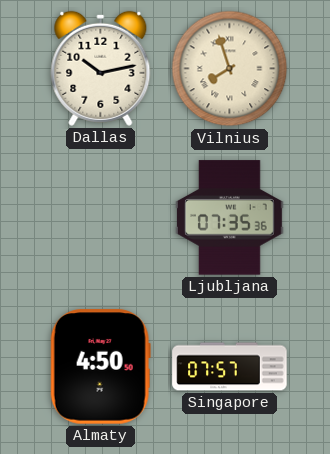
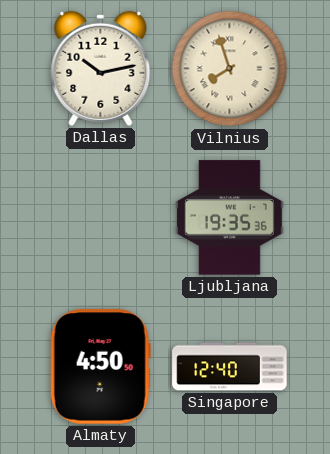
Ljubljana: 07:35 -> 19:35
Singapore: 07:57 -> 12:40
